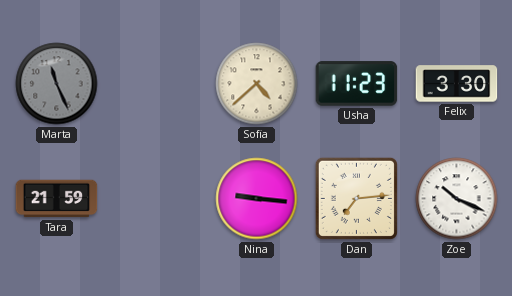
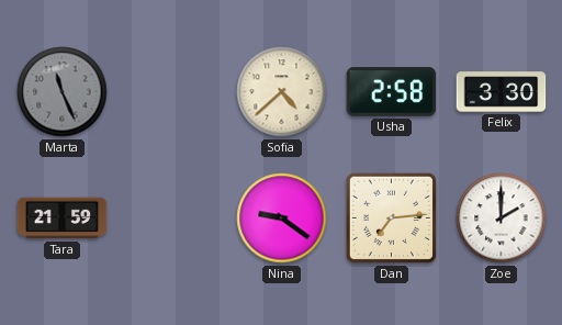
Usha: 11:23 -> 2:58
Nina: 9:16 -> 9:21
Zoe: 10:19 -> 2:00
